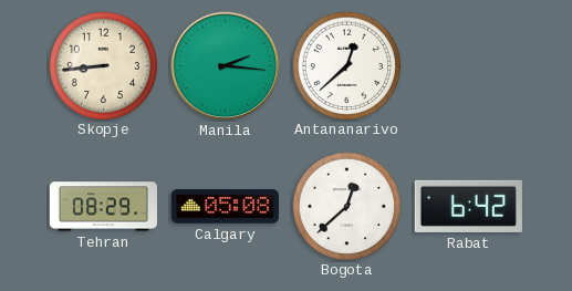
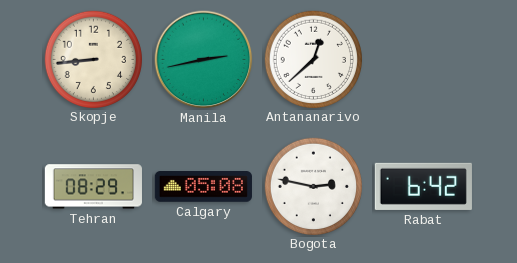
Manila: 2:16 -> 2:43
Bogota: 12:38 -> 2:47
